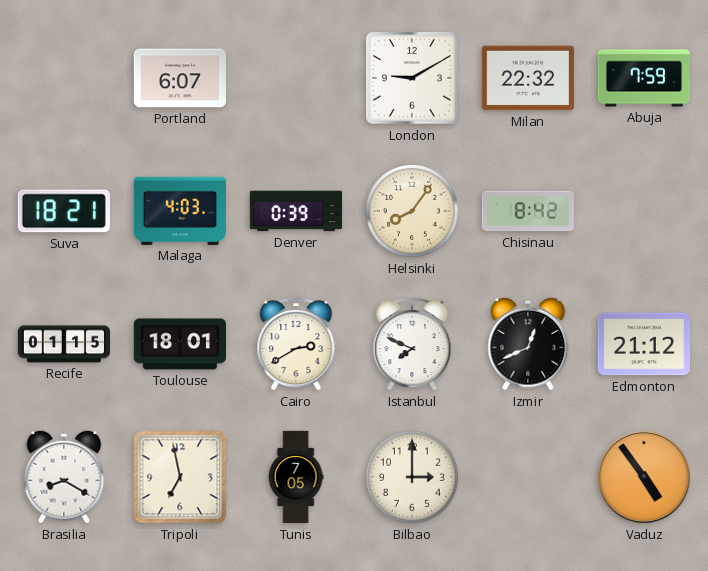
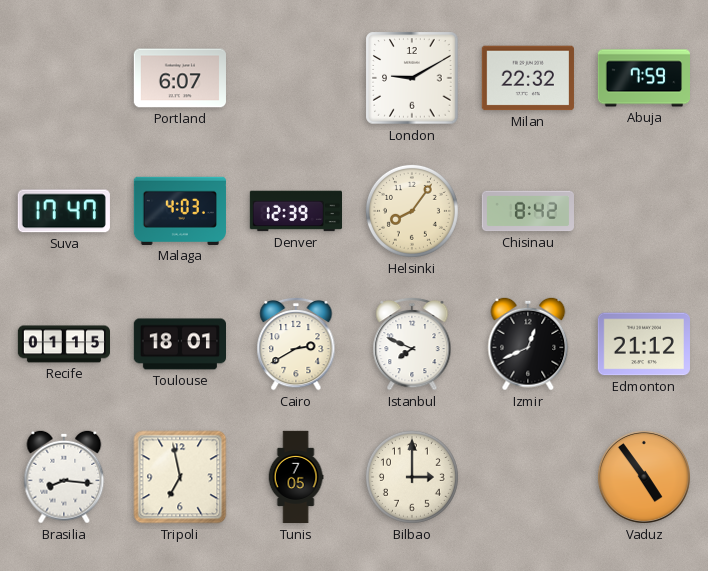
Suva: 18:21 -> 17:47
Denver: 0:39 -> 12:39
Brasilia: 8:20 -> 8:16
